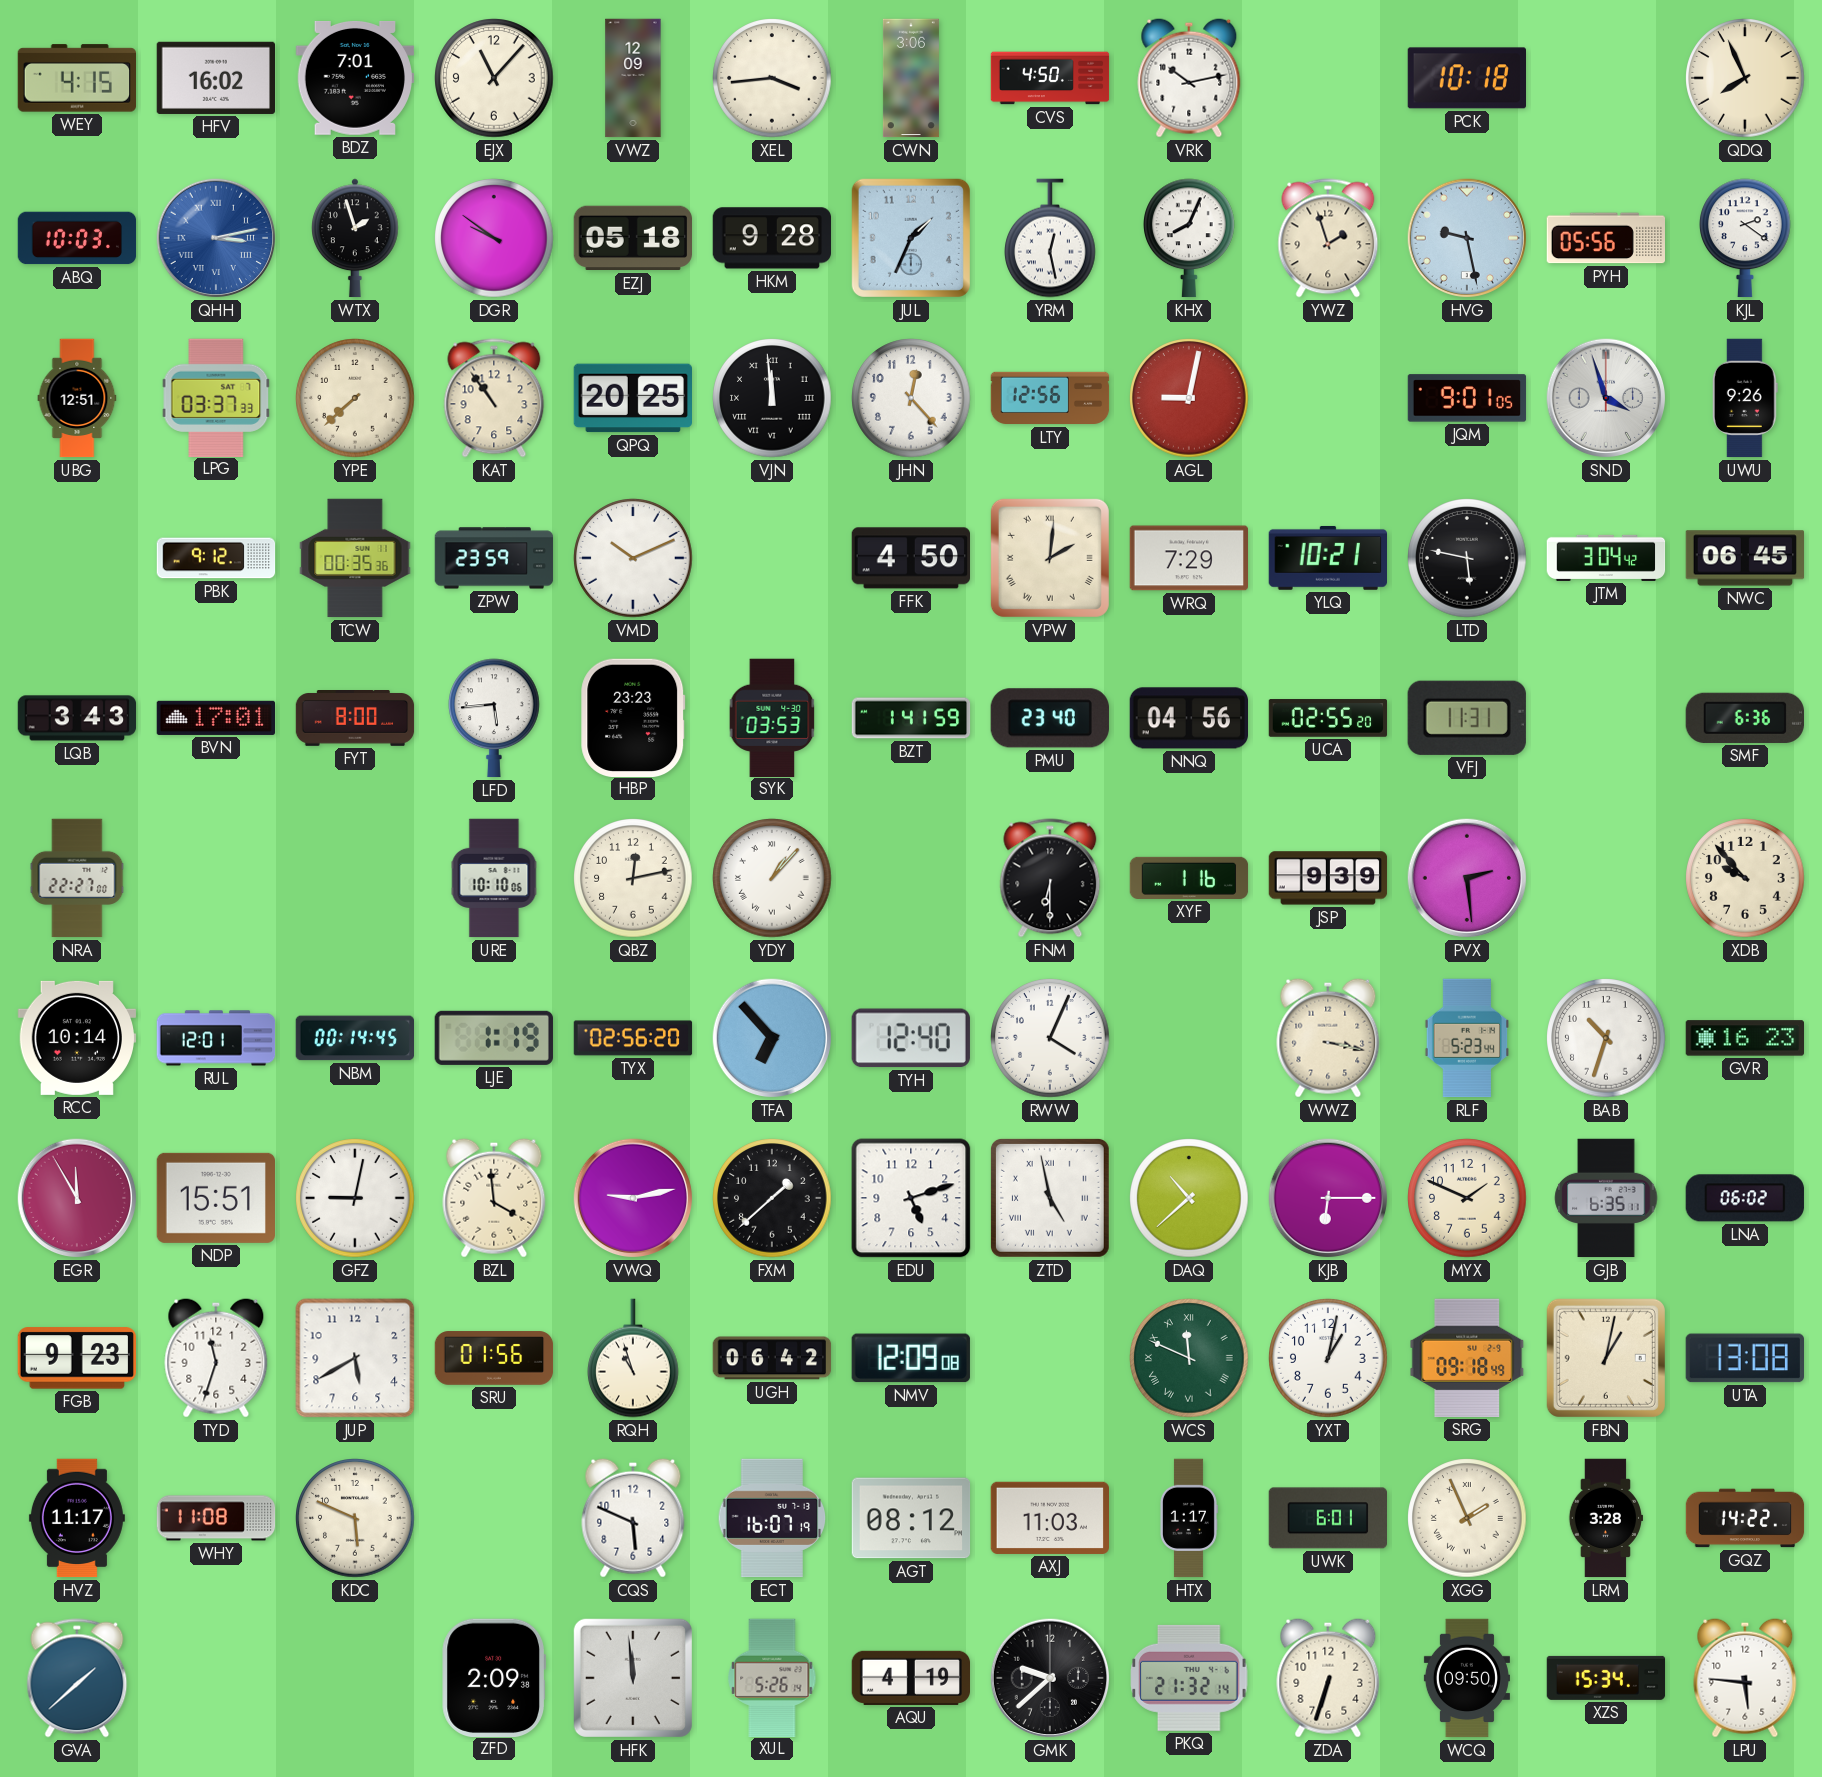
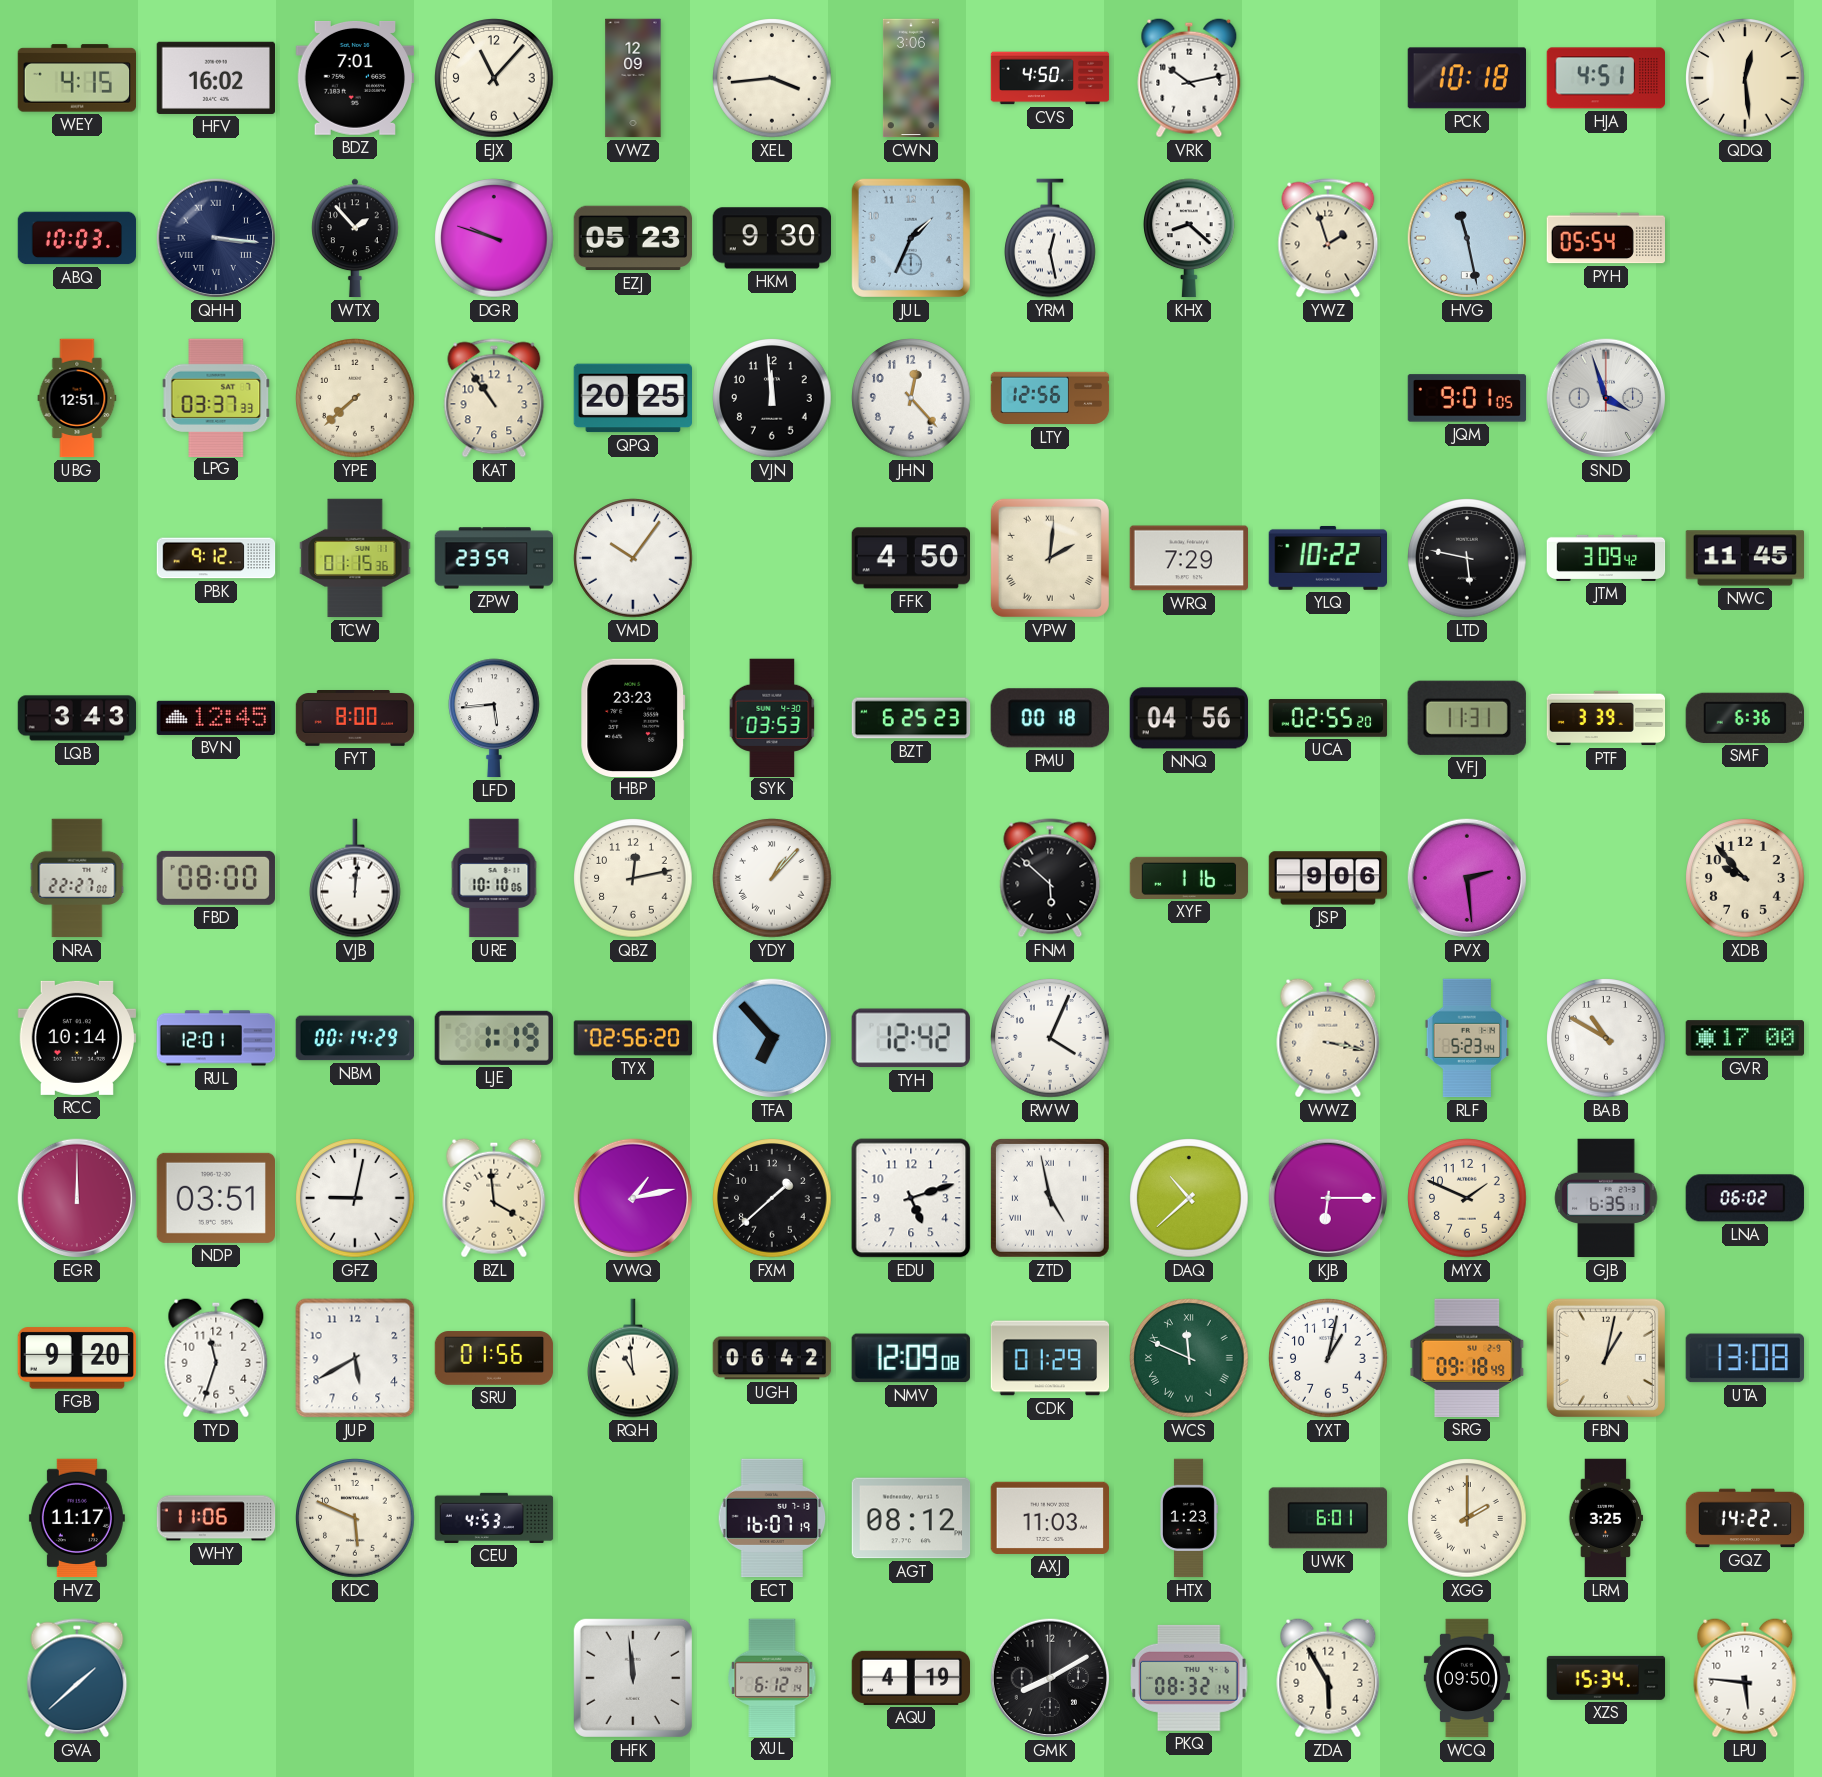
HJA: none -> 4:51
QDQ: 7:56 -> 12:29
QHH: 3:13 -> 3:16
QHH dial: blue -> navy
WTX: 1:57 -> 1:53
DGR: 9:51 -> 9:48
EZJ: 05:18 -> 05:23
HKM: 9:28 -> 9:30
KHX: 8:04 -> 8:22
HVG: 9:28 -> 11:28
PYH: 05:56 -> 05:54
KJL: 2:21 -> none
VJN numerals: Roman -> Arabic
AGL: 9:02 -> none
UWU: 9:26 -> none
TCW: 00:35 -> 01:15
VMD: 10:11 -> 10:06
YLQ: 10:21 -> 10:22
JTM: 3:04 -> 3:09
NWC: 06:45 -> 11:45
BVN: 17:01 -> 12:45
BZT: 1:41 -> 6:25
PMU: 23:40 -> 00:18
PTF: none -> 3:39
FBD: none -> 08:00
VJB: none -> 12:01
FNM: 6:30 -> 5:52
JSP: 9:39 -> 9:06
NBM: 00:14:45 -> 00:14:29
TYH: 12:40 -> 12:42
BAB: 10:33 -> 10:50
GVR: 16:23 -> 17:00
EGR: 11:55 -> 12:00
NDP: 15:51 -> 03:51
VWQ: 9:13 -> 1:13
FGB: 9:23 -> 9:20
RQH: 10:57 -> 10:59
CDK: none -> 01:29
WHY: 11:08 -> 11:06
CEU: none -> 4:53
CQS: 5:49 -> none
HTX: 1:17 -> 1:23
XGG: 1:56 -> 2:00
LRM: 3:28 -> 3:25
ZFD: 2:09 -> none
XUL: 5:26 -> 6:12
GMK: 9:38 -> 8:10
PKQ: 21:32 -> 08:32
ZDA: 6:33 -> 5:55
